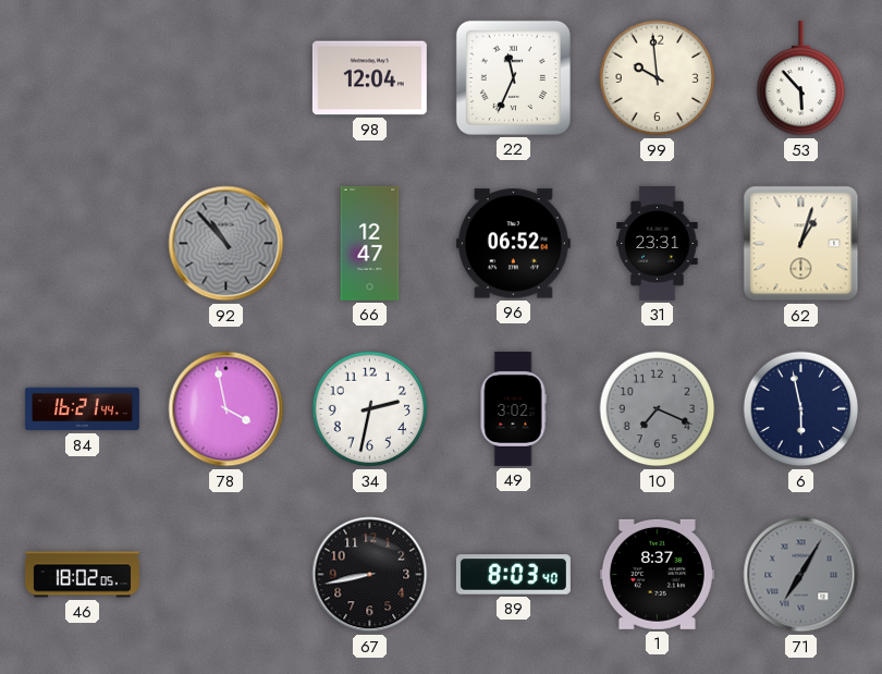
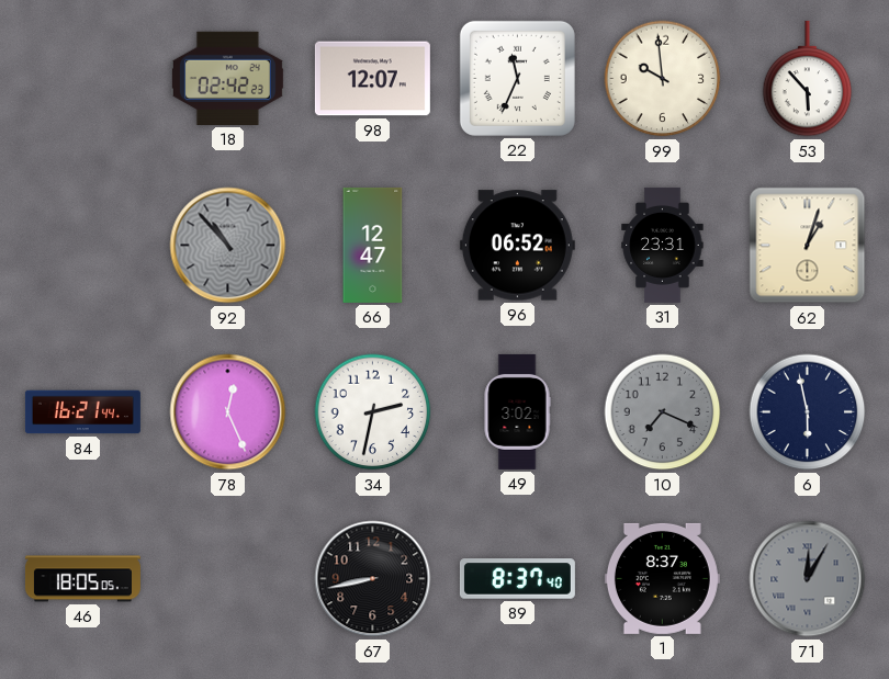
18: none -> 02:42
98: 12:04 -> 12:07
78: 3:58 -> 12:26
46: 18:02 -> 18:05
89: 8:03 -> 8:37
71: 7:05 -> 12:05
